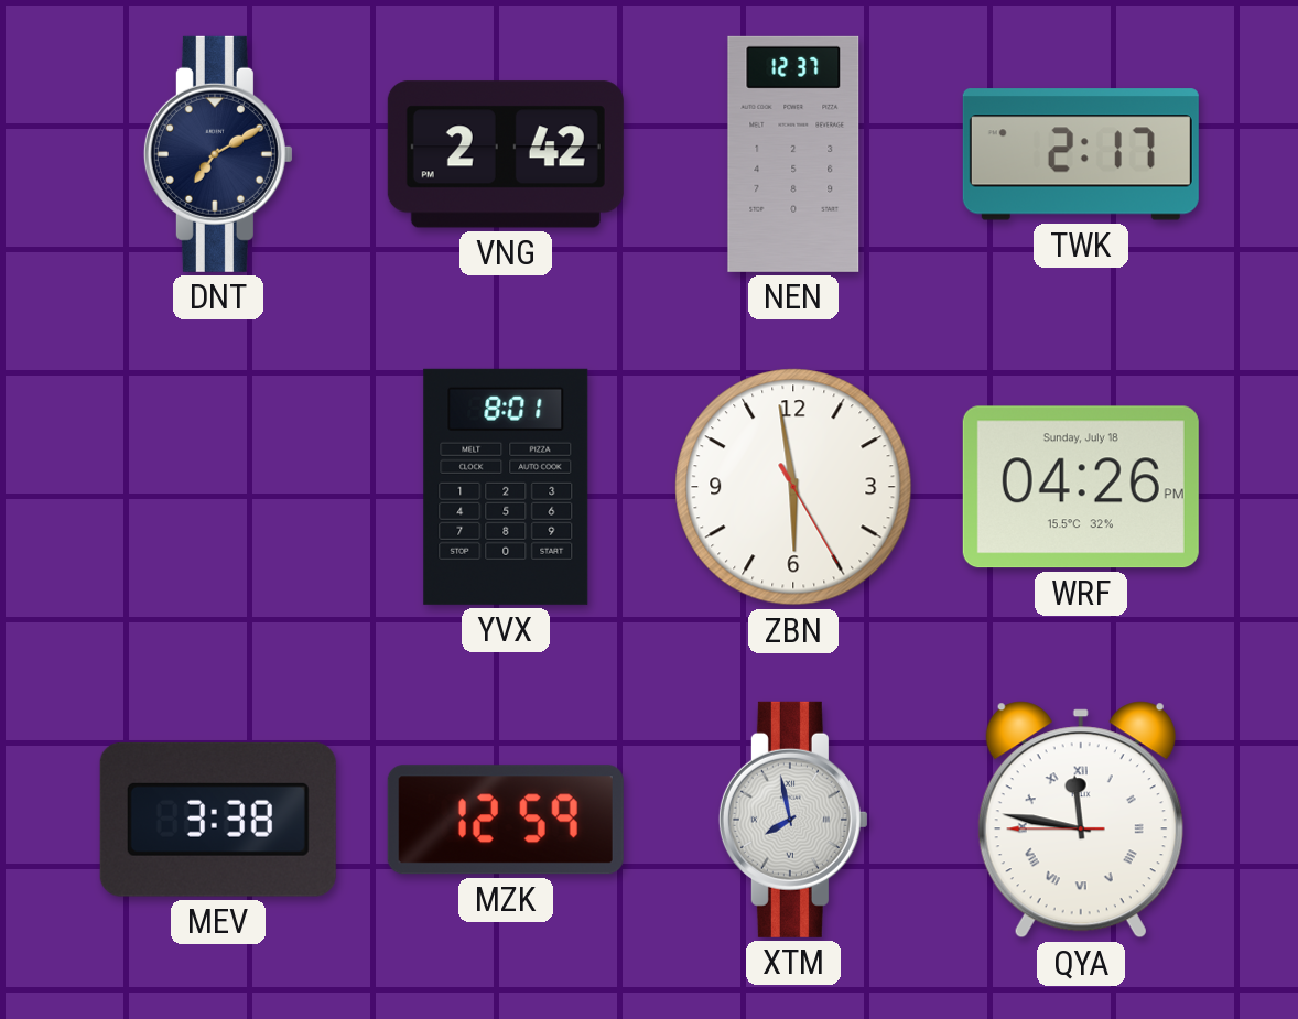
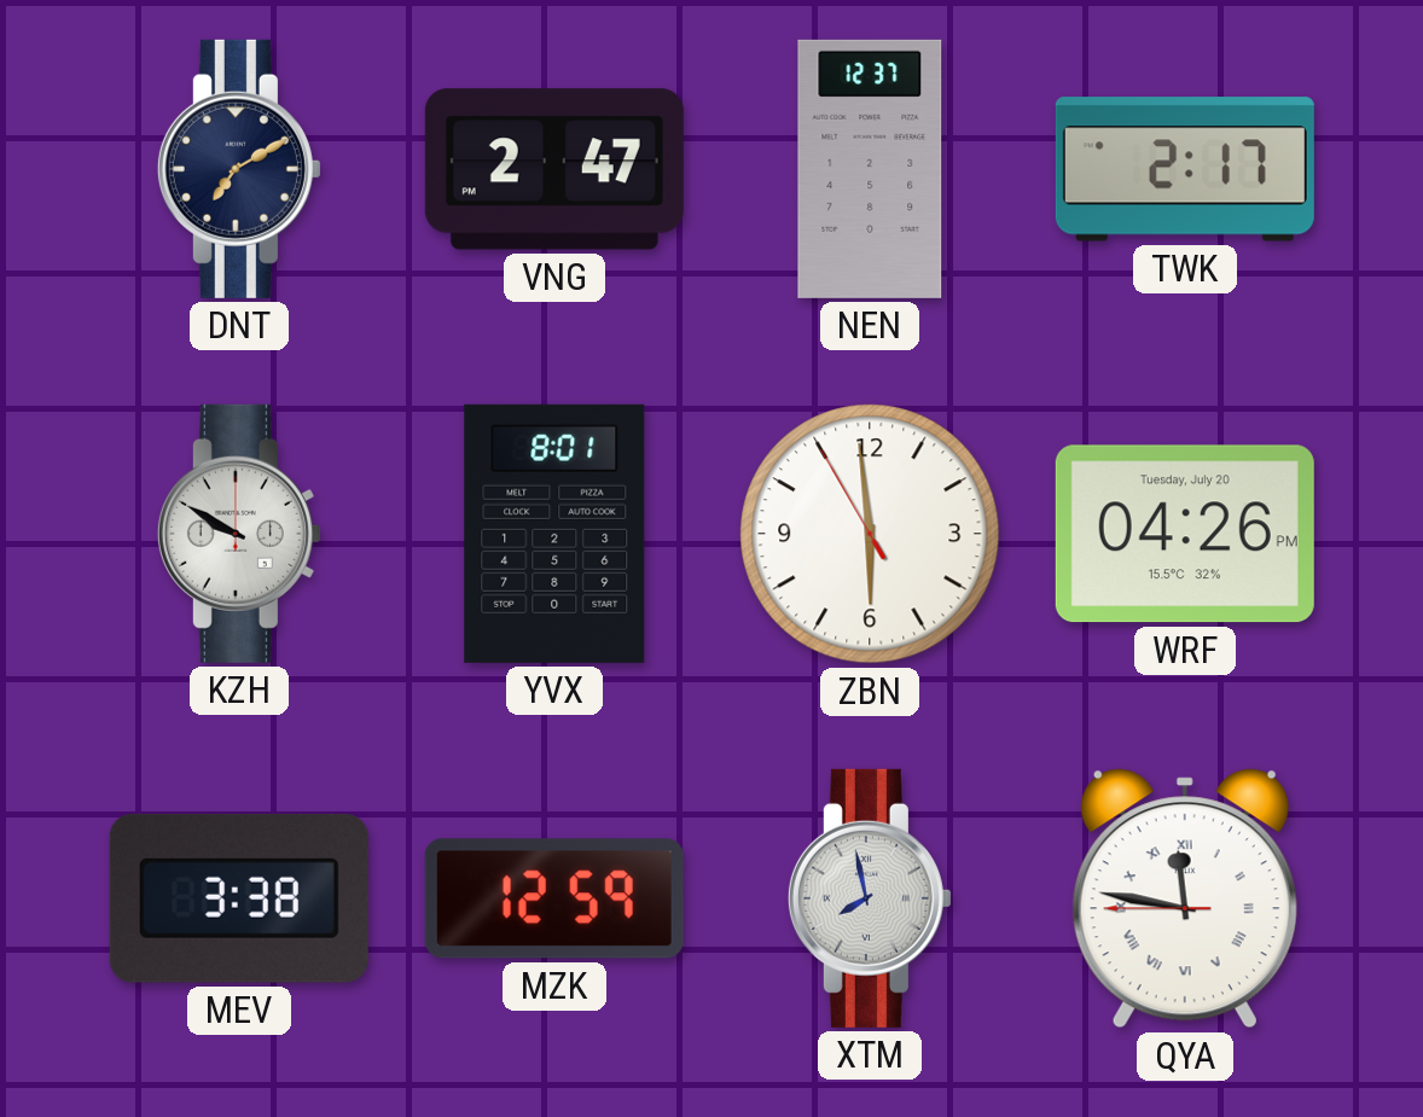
VNG: 2:42 -> 2:47
KZH: none -> 9:50
ZBN: 5:58:25 -> 5:58:55
WRF date: Sunday, July 18 -> Tuesday, July 20
